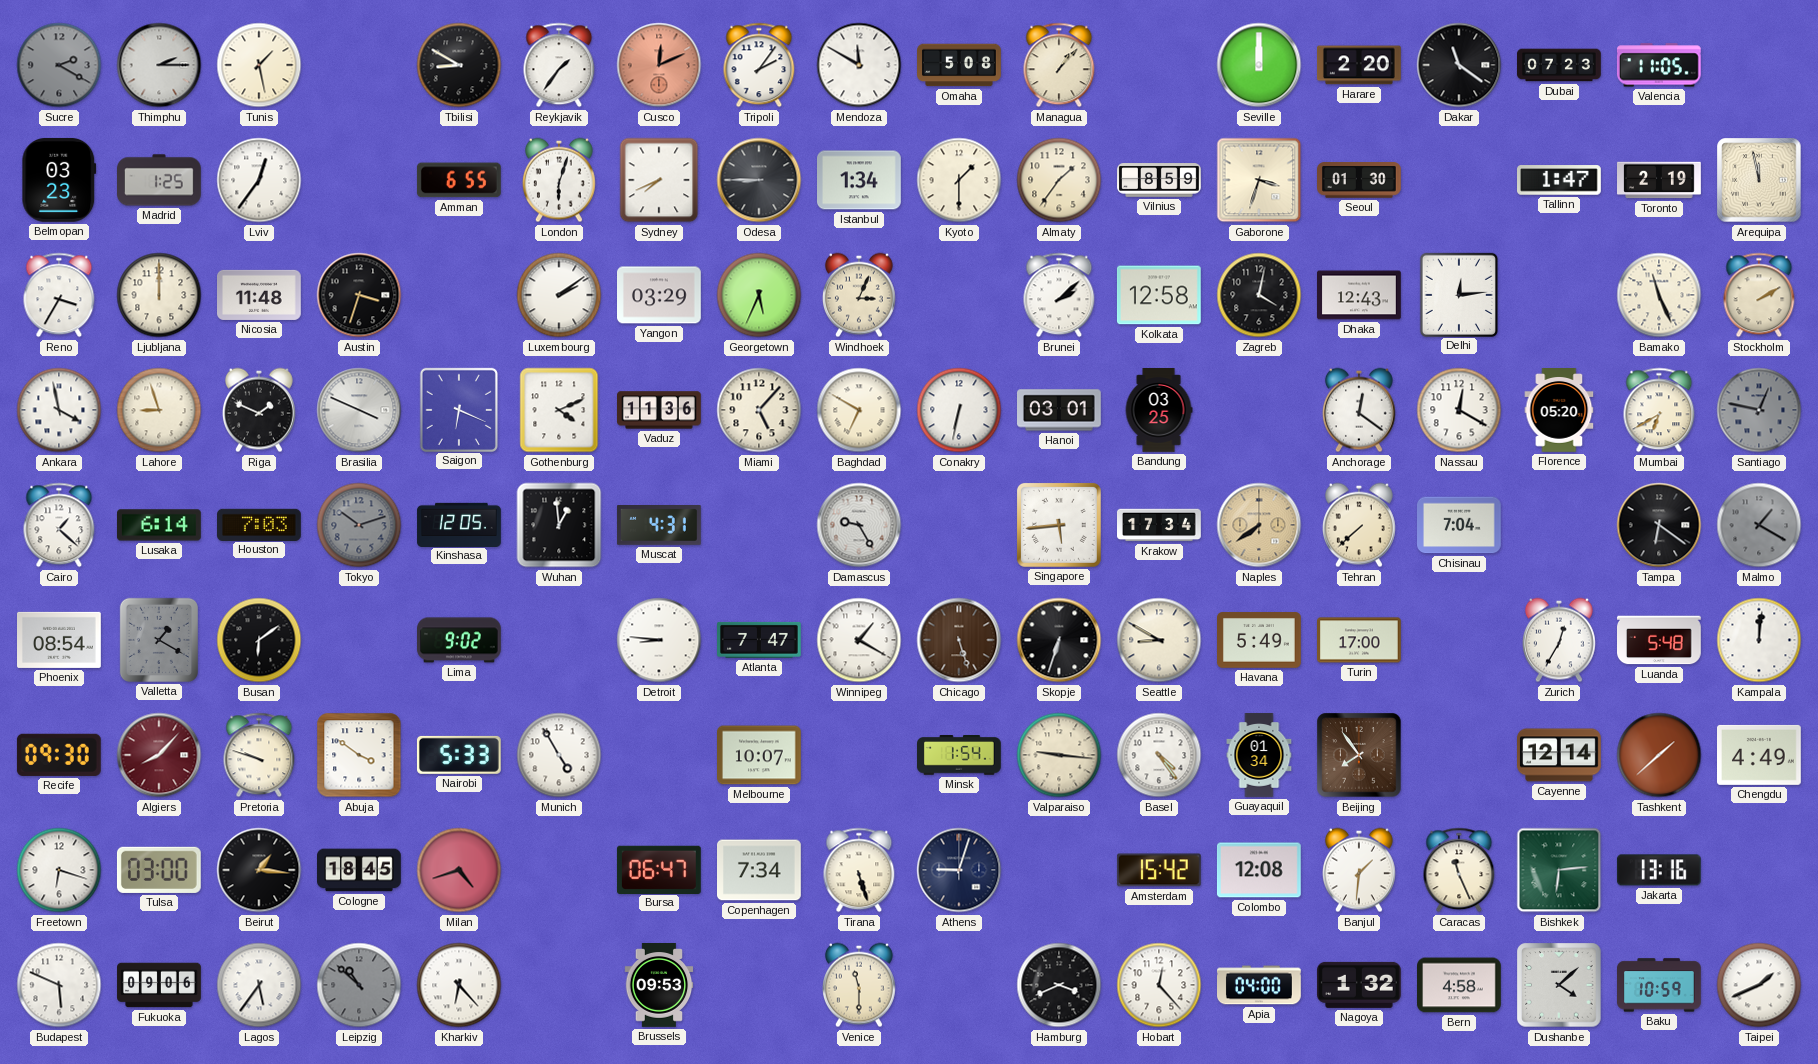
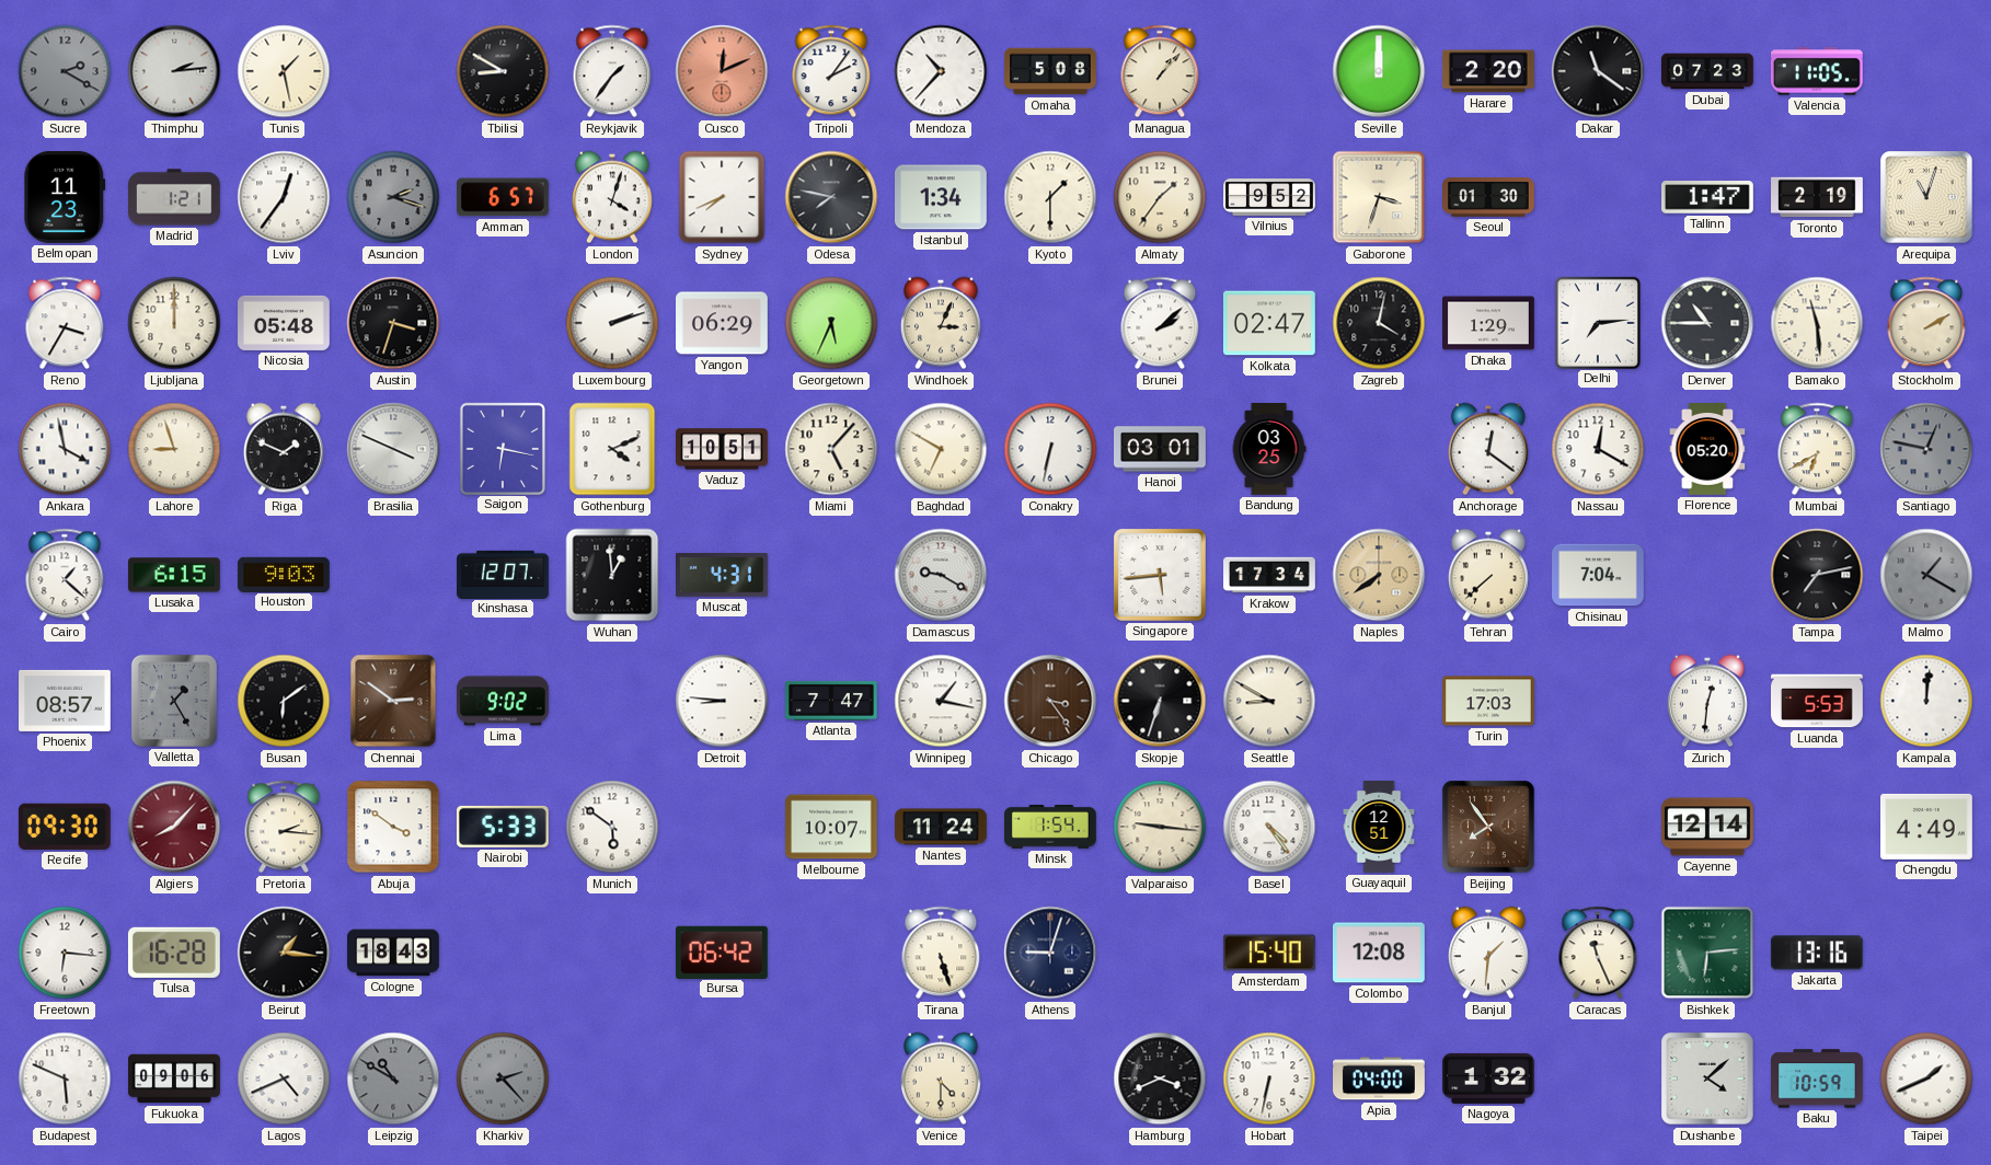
Thimphu: 2:15 -> 2:14
Mendoza: 11:50 -> 10:37
Belmopan: 03:23 -> 11:23
Madrid: 1:25 -> 1:21
Asuncion: none -> 2:18
Amman: 6:55 -> 6:57
London: 6:03 -> 4:03
Odesa: 8:45 -> 7:47
Vilnius: 8:59 -> 9:52
Arequipa: 11:58 -> 11:03
Nicosia: 11:48 -> 05:48
Luxembourg: 2:09 -> 2:12
Yangon: 03:29 -> 06:29
Kolkata: 12:58 -> 02:47
Dhaka: 12:43 -> 1:29
Delhi: 12:14 -> 7:14
Denver: none -> 10:45
Bamako: 11:26 -> 11:29
Saigon: 6:19 -> 6:17
Vaduz: 11:36 -> 10:51
Lusaka: 6:14 -> 6:15
Houston: 7:03 -> 9:03
Tokyo: 10:12 -> none
Kinshasa: 12:05 -> 12:07
Damascus: 9:25 -> 9:20
Tampa: 6:21 -> 7:13
Phoenix: 08:54 -> 08:57
Valletta: 1:20 -> 1:25
Chennai: none -> 2:51
Winnipeg: 1:20 -> 1:17
Chicago: 5:27 -> 3:24
Havana: 5:49 -> none
Turin: 17:00 -> 17:03
Zurich: 12:35 -> 12:31
Luanda: 5:48 -> 5:53
Pretoria: 9:48 -> 2:16
Munich: 4:55 -> 5:51
Nantes: none -> 11:24
Guayaquil: 01:34 -> 12:51
Tashkent: 1:38 -> none
Freetown: 6:18 -> 6:16
Tulsa: 03:00 -> 16:28
Cologne: 18:45 -> 18:43
Milan: 4:42 -> none
Bursa: 06:47 -> 06:42
Copenhagen: 7:34 -> none
Amsterdam: 15:42 -> 15:40
Lagos: 5:36 -> 4:41
Leipzig: 10:52 -> 10:50
Kharkiv: 6:23 -> 2:23
Kharkiv dial: white -> grey
Brussels: 09:53 -> none
Venice: 11:30 -> 4:30
Hobart: 12:23 -> 6:32
Bern: 4:58 -> none
